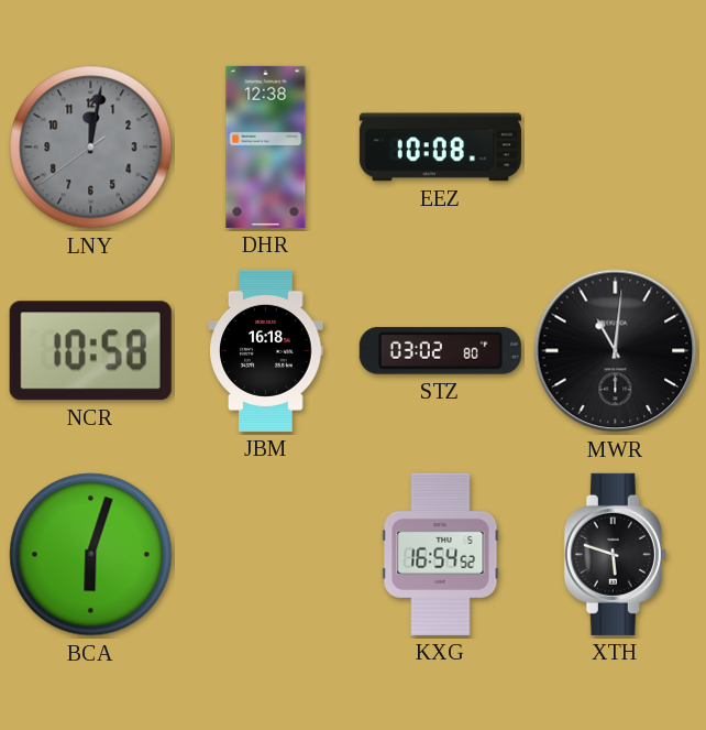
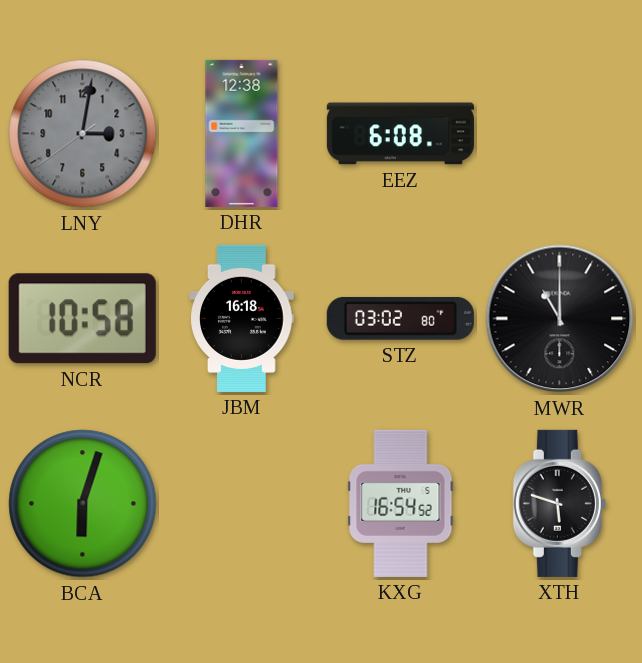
LNY: 12:01 -> 3:01
EEZ: 10:08 -> 6:08
MWR: 11:01 -> 11:00
